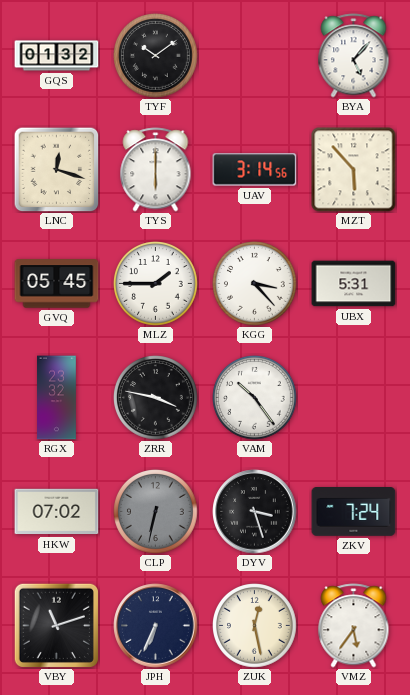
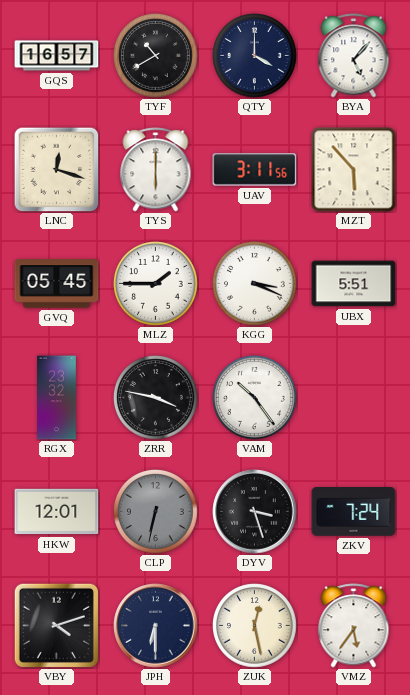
GQS: 01:32 -> 16:57
TYF: 10:09 -> 10:40
QTY: none -> 4:00
UAV: 3:14 -> 3:11
KGG: 3:23 -> 3:19
UBX: 5:31 -> 5:51
HKW: 07:02 -> 12:01
VBY: 11:12 -> 4:12
JPH: 6:34 -> 6:30
